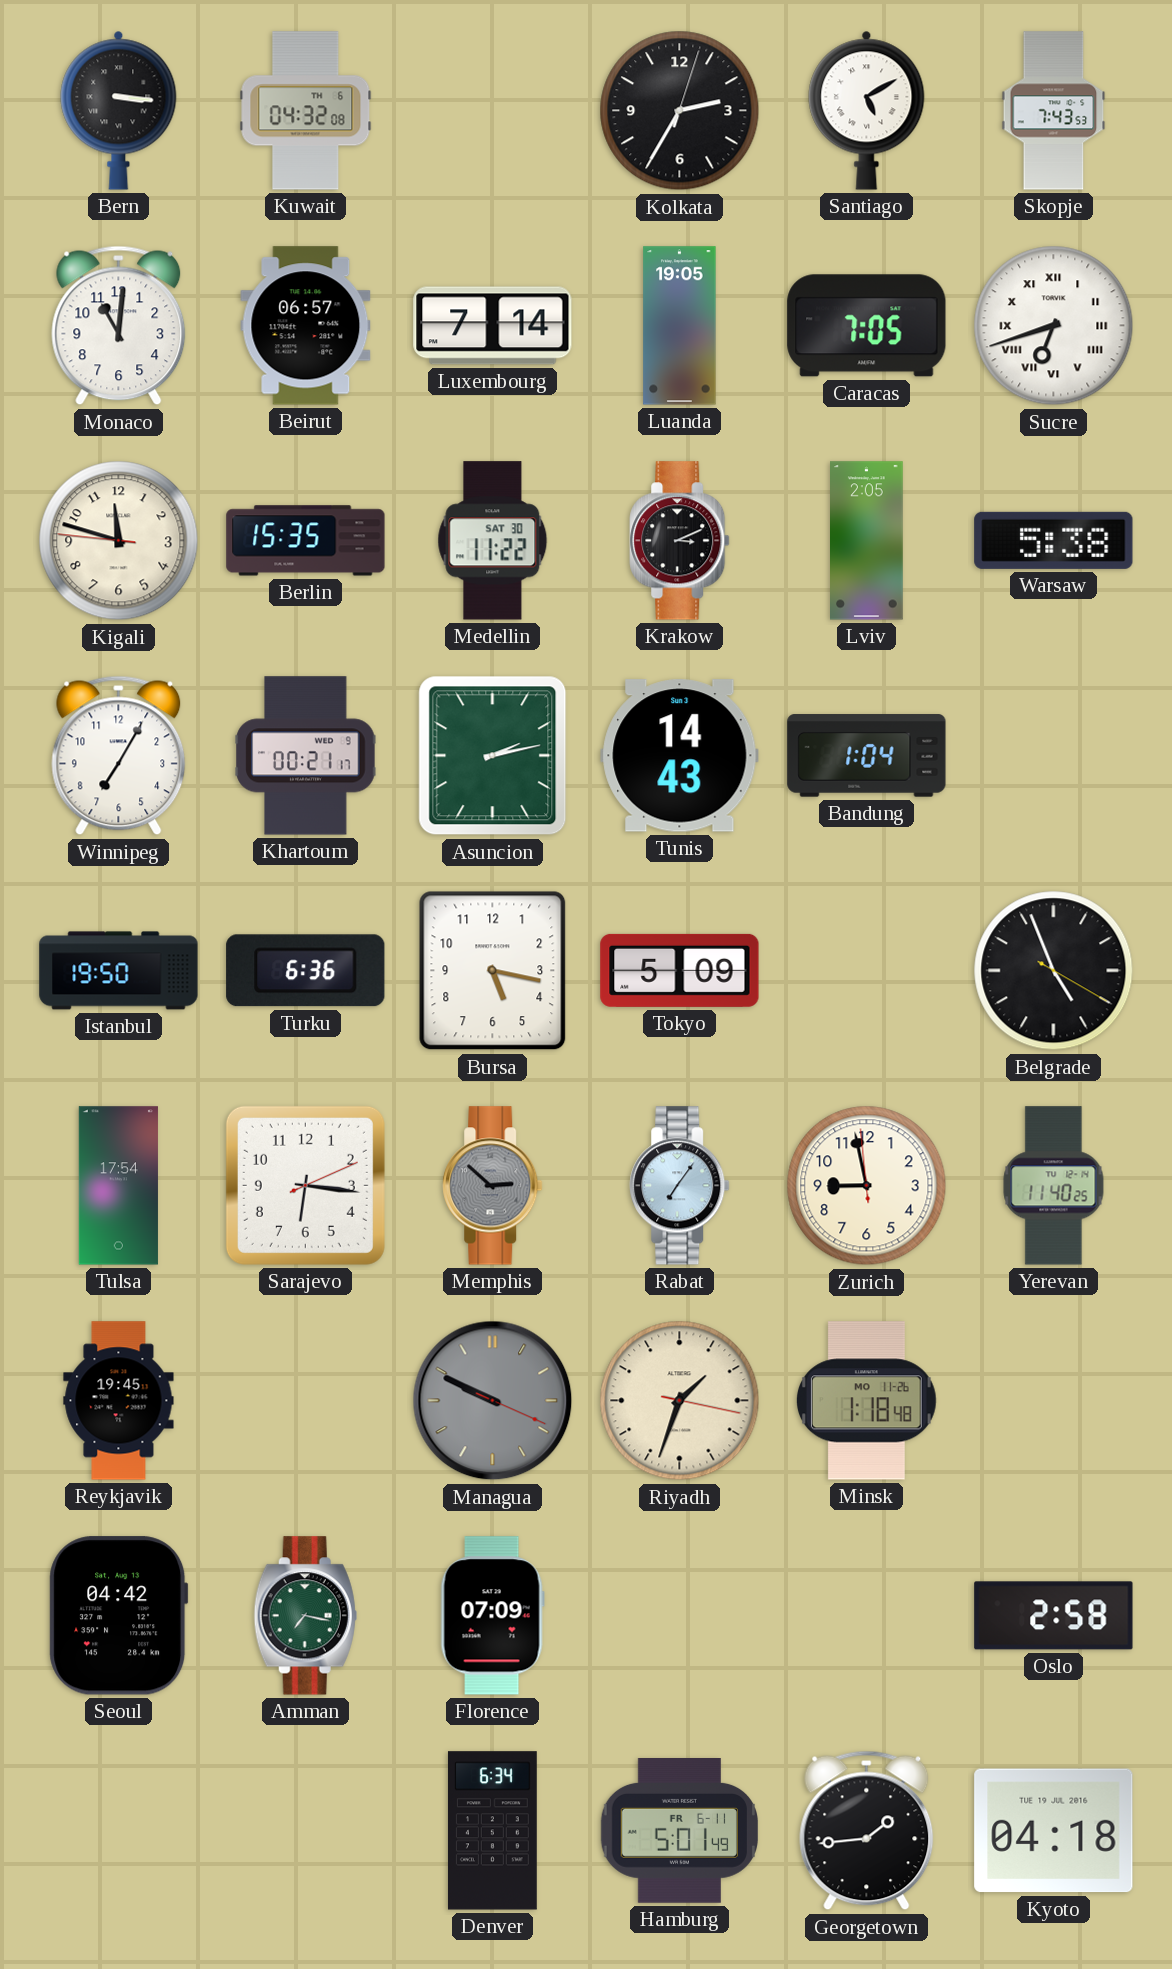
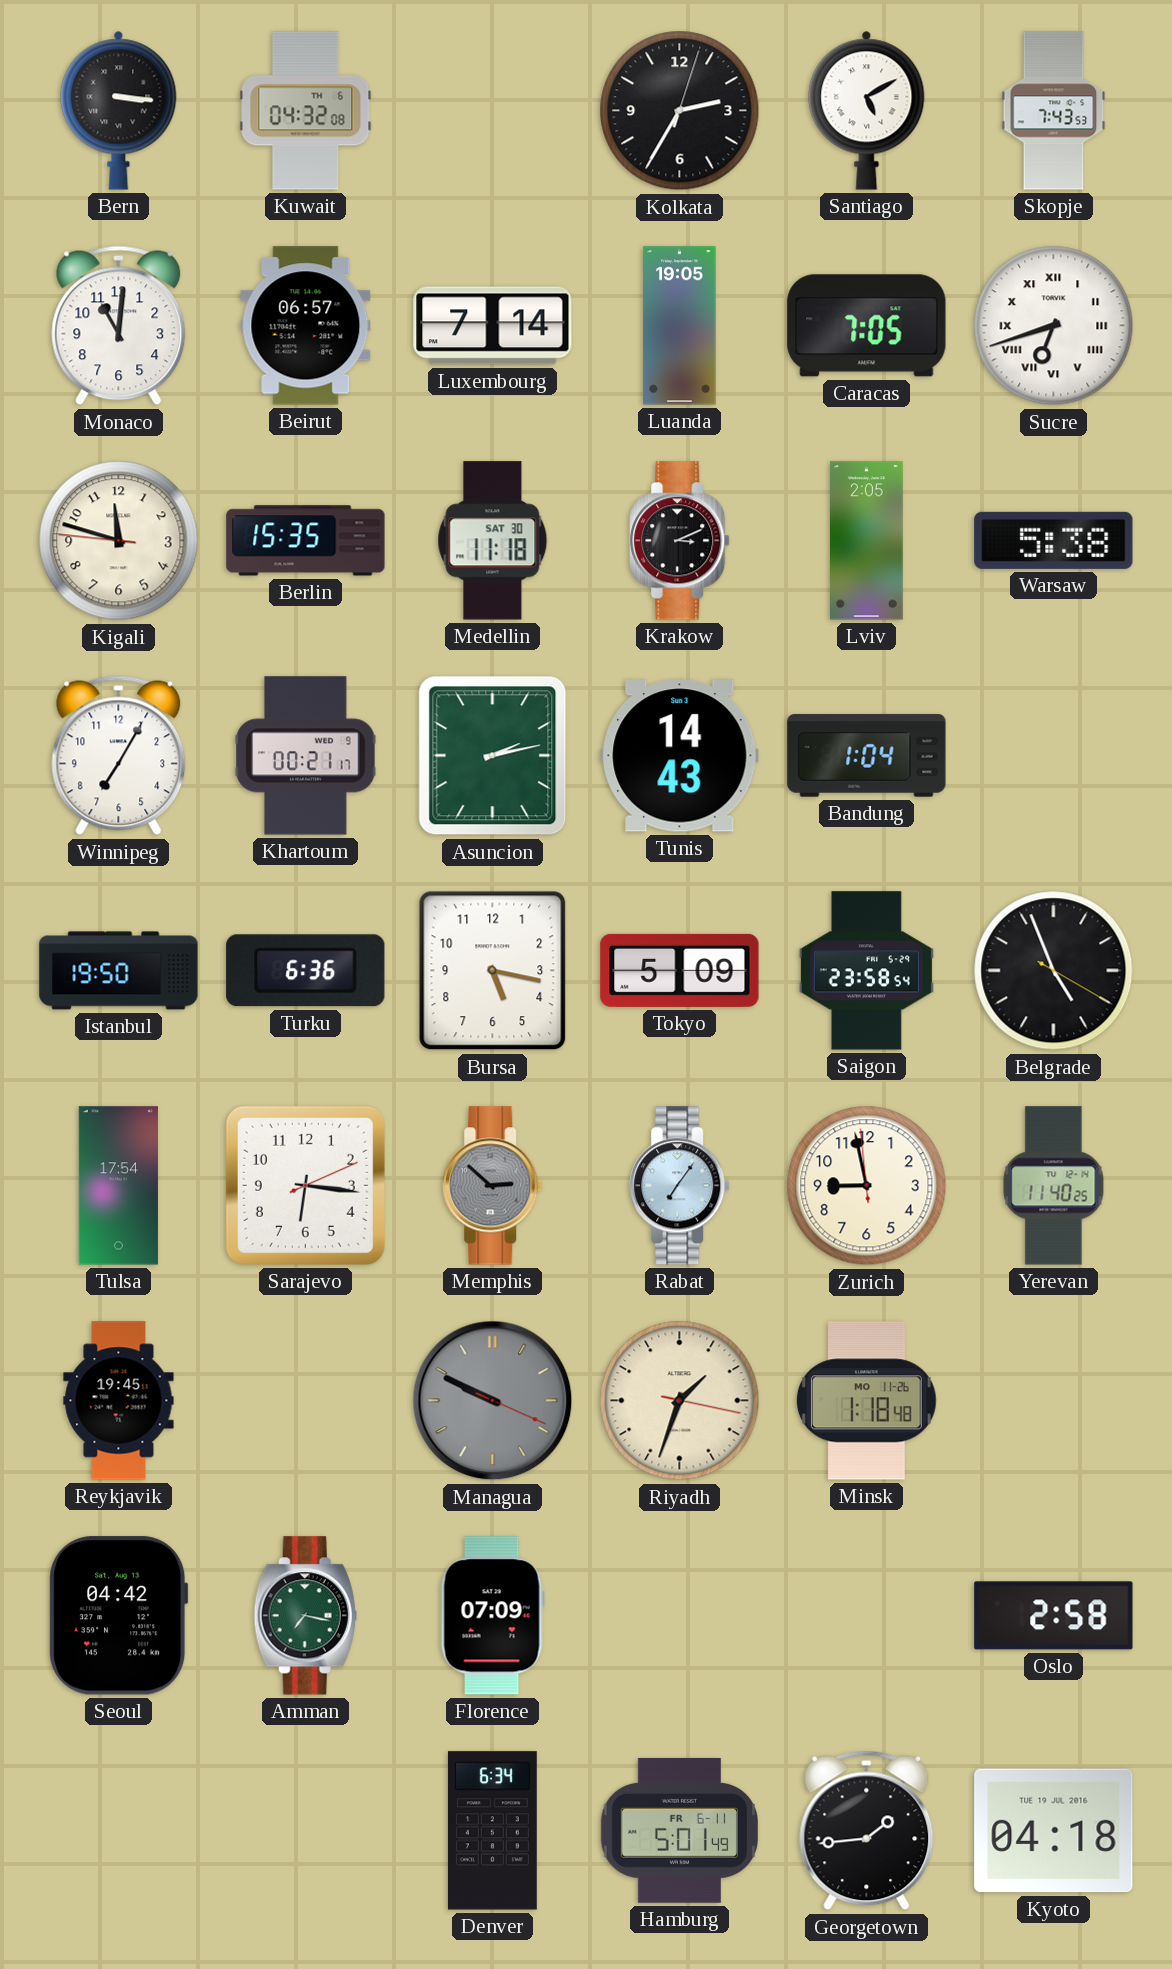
Medellin: 11:22 -> 11:18
Saigon: none -> 23:58
